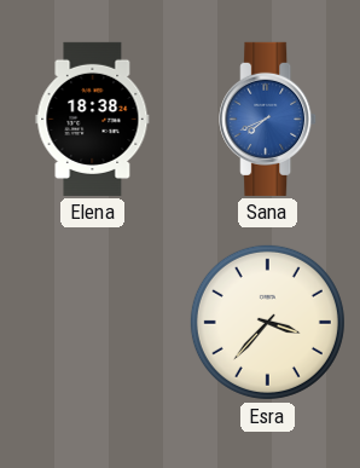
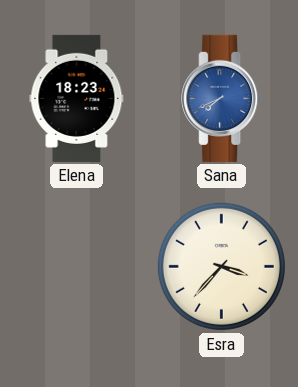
Elena: 18:38 -> 18:23
